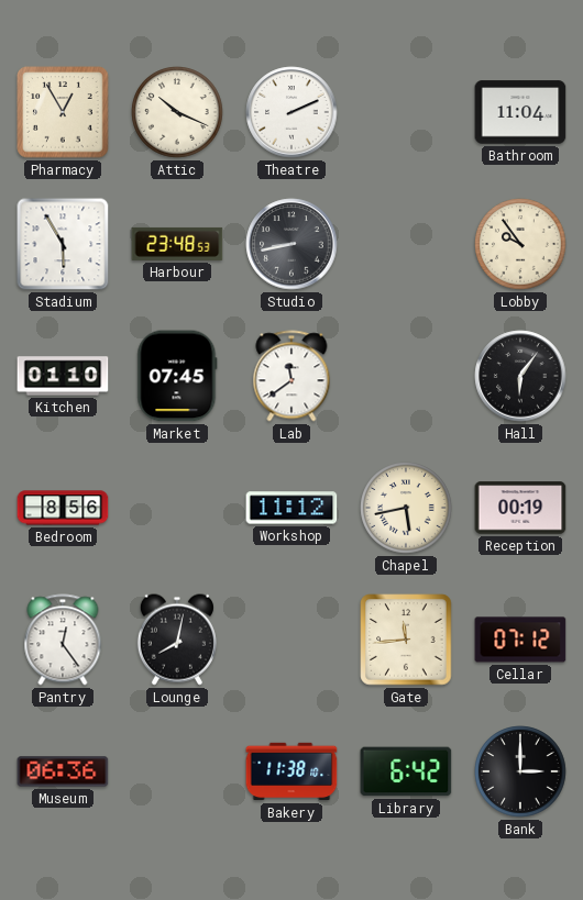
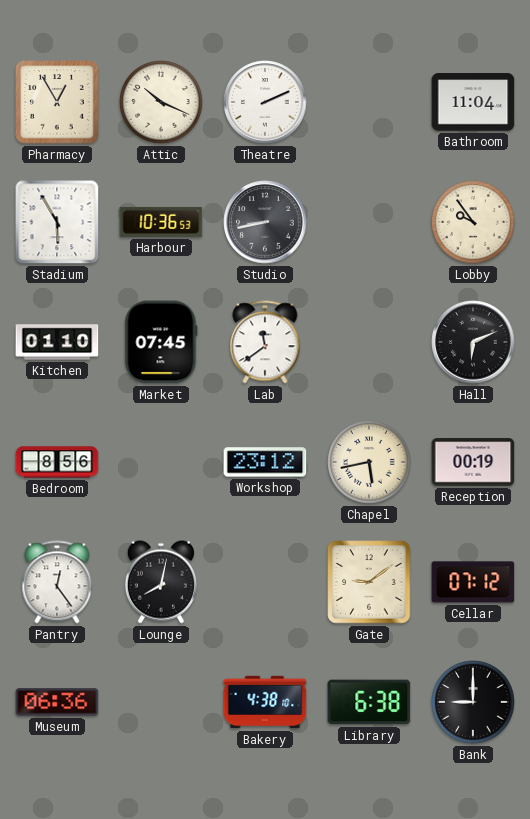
Harbour: 23:48 -> 10:36
Hall: 6:06 -> 6:11
Workshop: 11:12 -> 23:12
Gate: 11:44 -> 9:09
Bakery: 11:38 -> 4:38
Library: 6:42 -> 6:38
Bank: 3:00 -> 9:00
